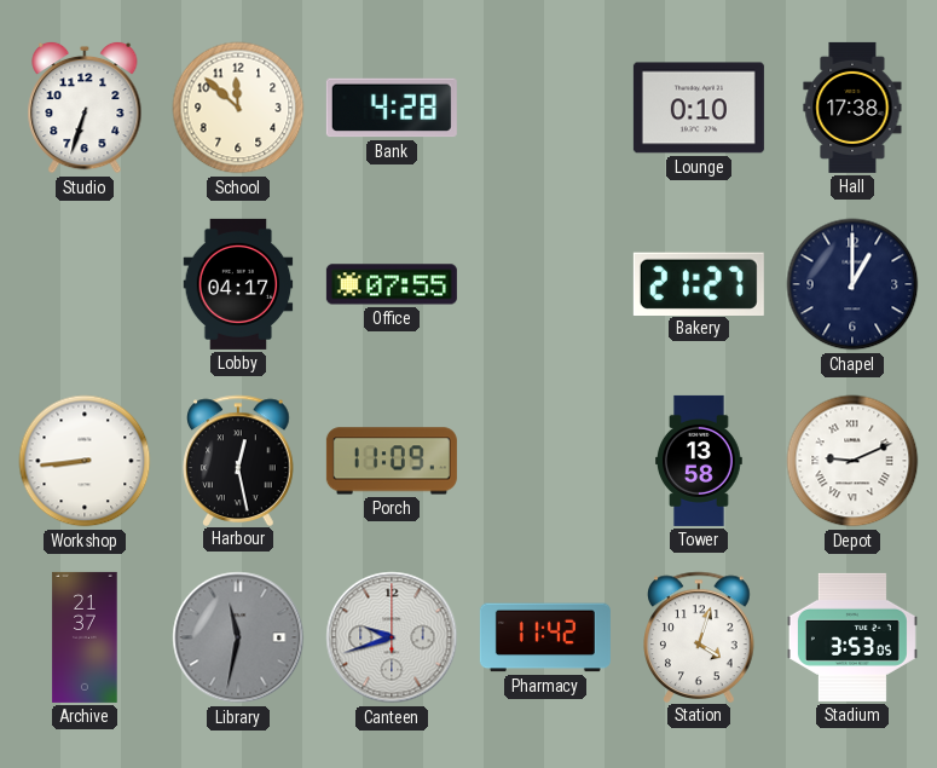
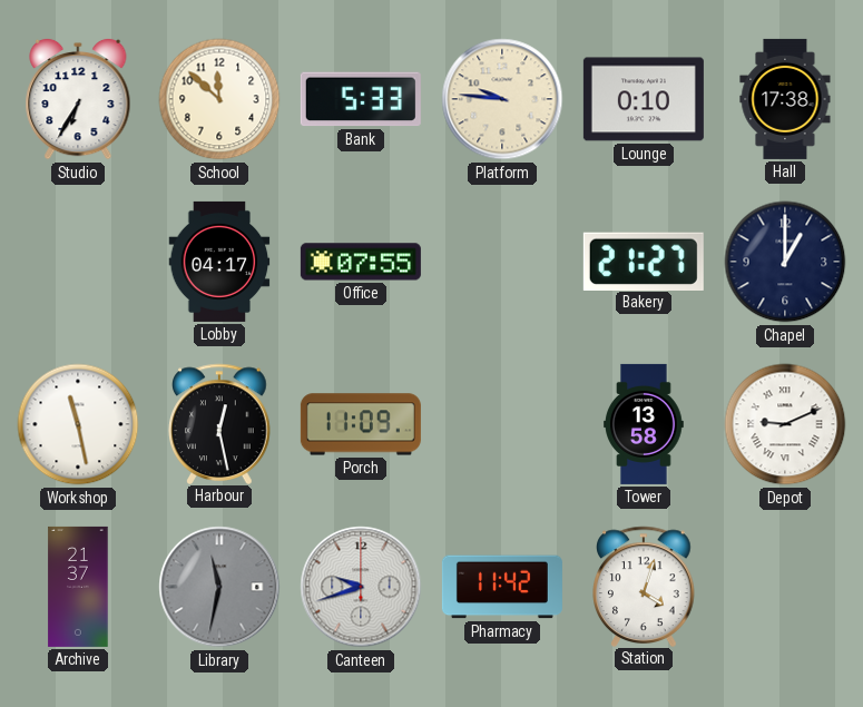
Studio: 6:33 -> 6:35
Bank: 4:28 -> 5:33
Platform: none -> 9:46
Workshop: 8:44 -> 11:28
Stadium: 3:53 -> none
